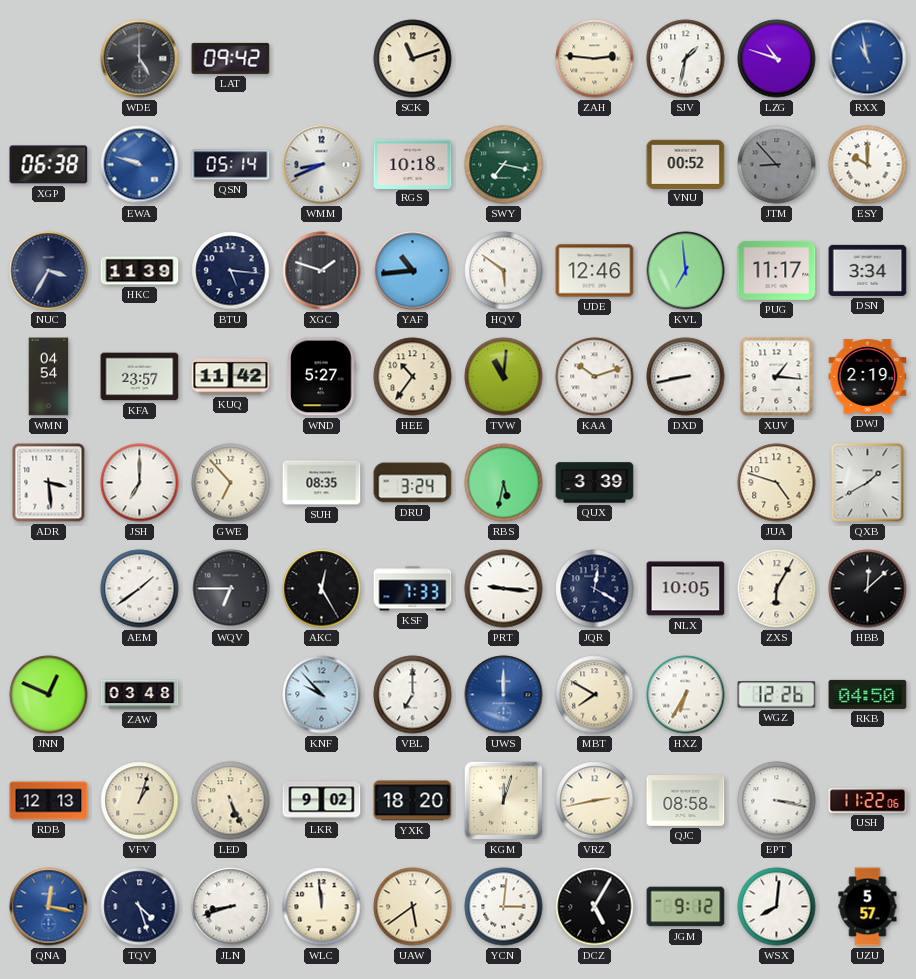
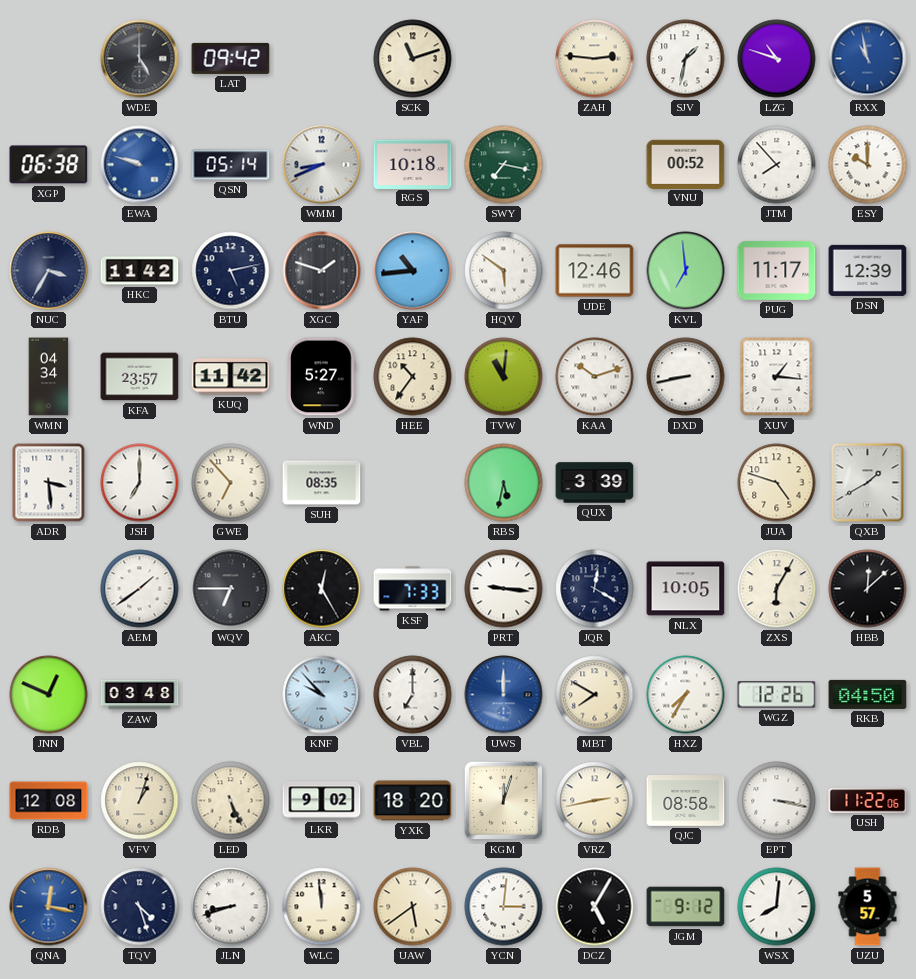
JTM: 8:53 -> 7:53
JTM dial: grey -> white
HKC: 11:39 -> 11:42
BTU: 5:16 -> 5:13
DSN: 3:34 -> 12:39
WMN: 04:54 -> 04:34
DWJ: 2:19 -> none
DRU: 3:24 -> none
HXZ: 6:35 -> 7:35
RDB: 12:13 -> 12:08
